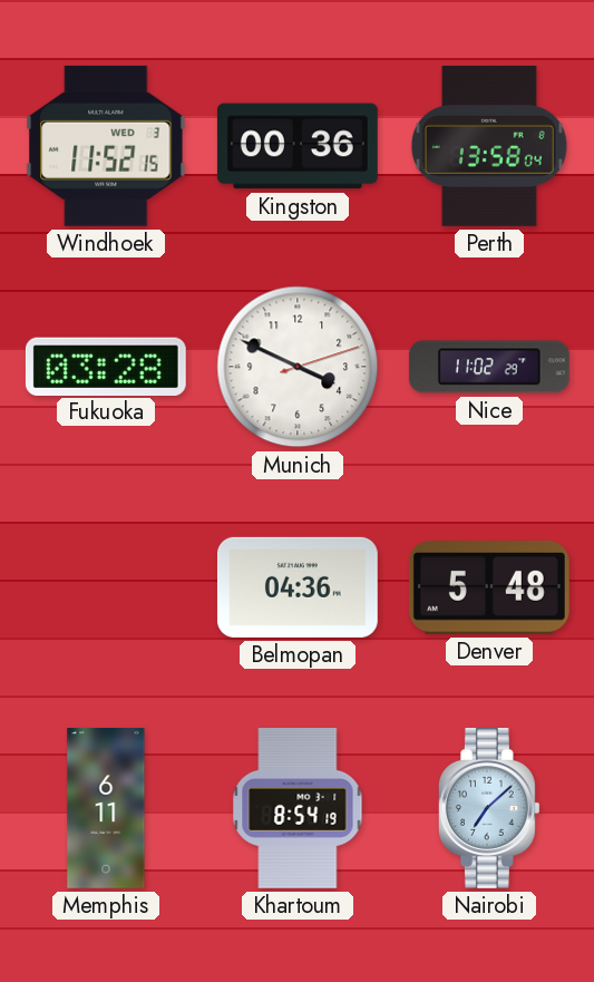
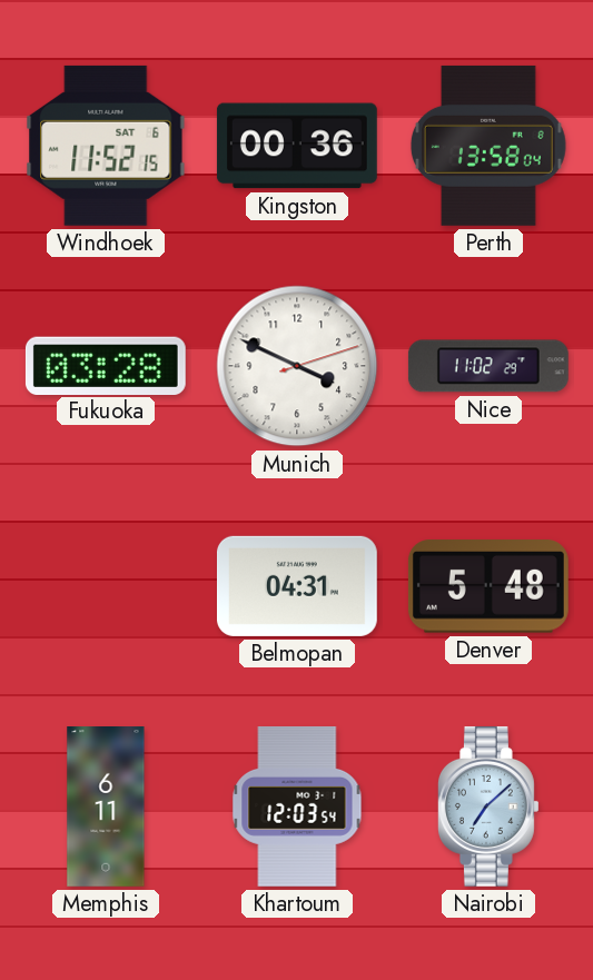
Windhoek date: WED 3 -> SAT 6
Belmopan: 04:36 -> 04:31
Khartoum: 8:54 -> 12:03
